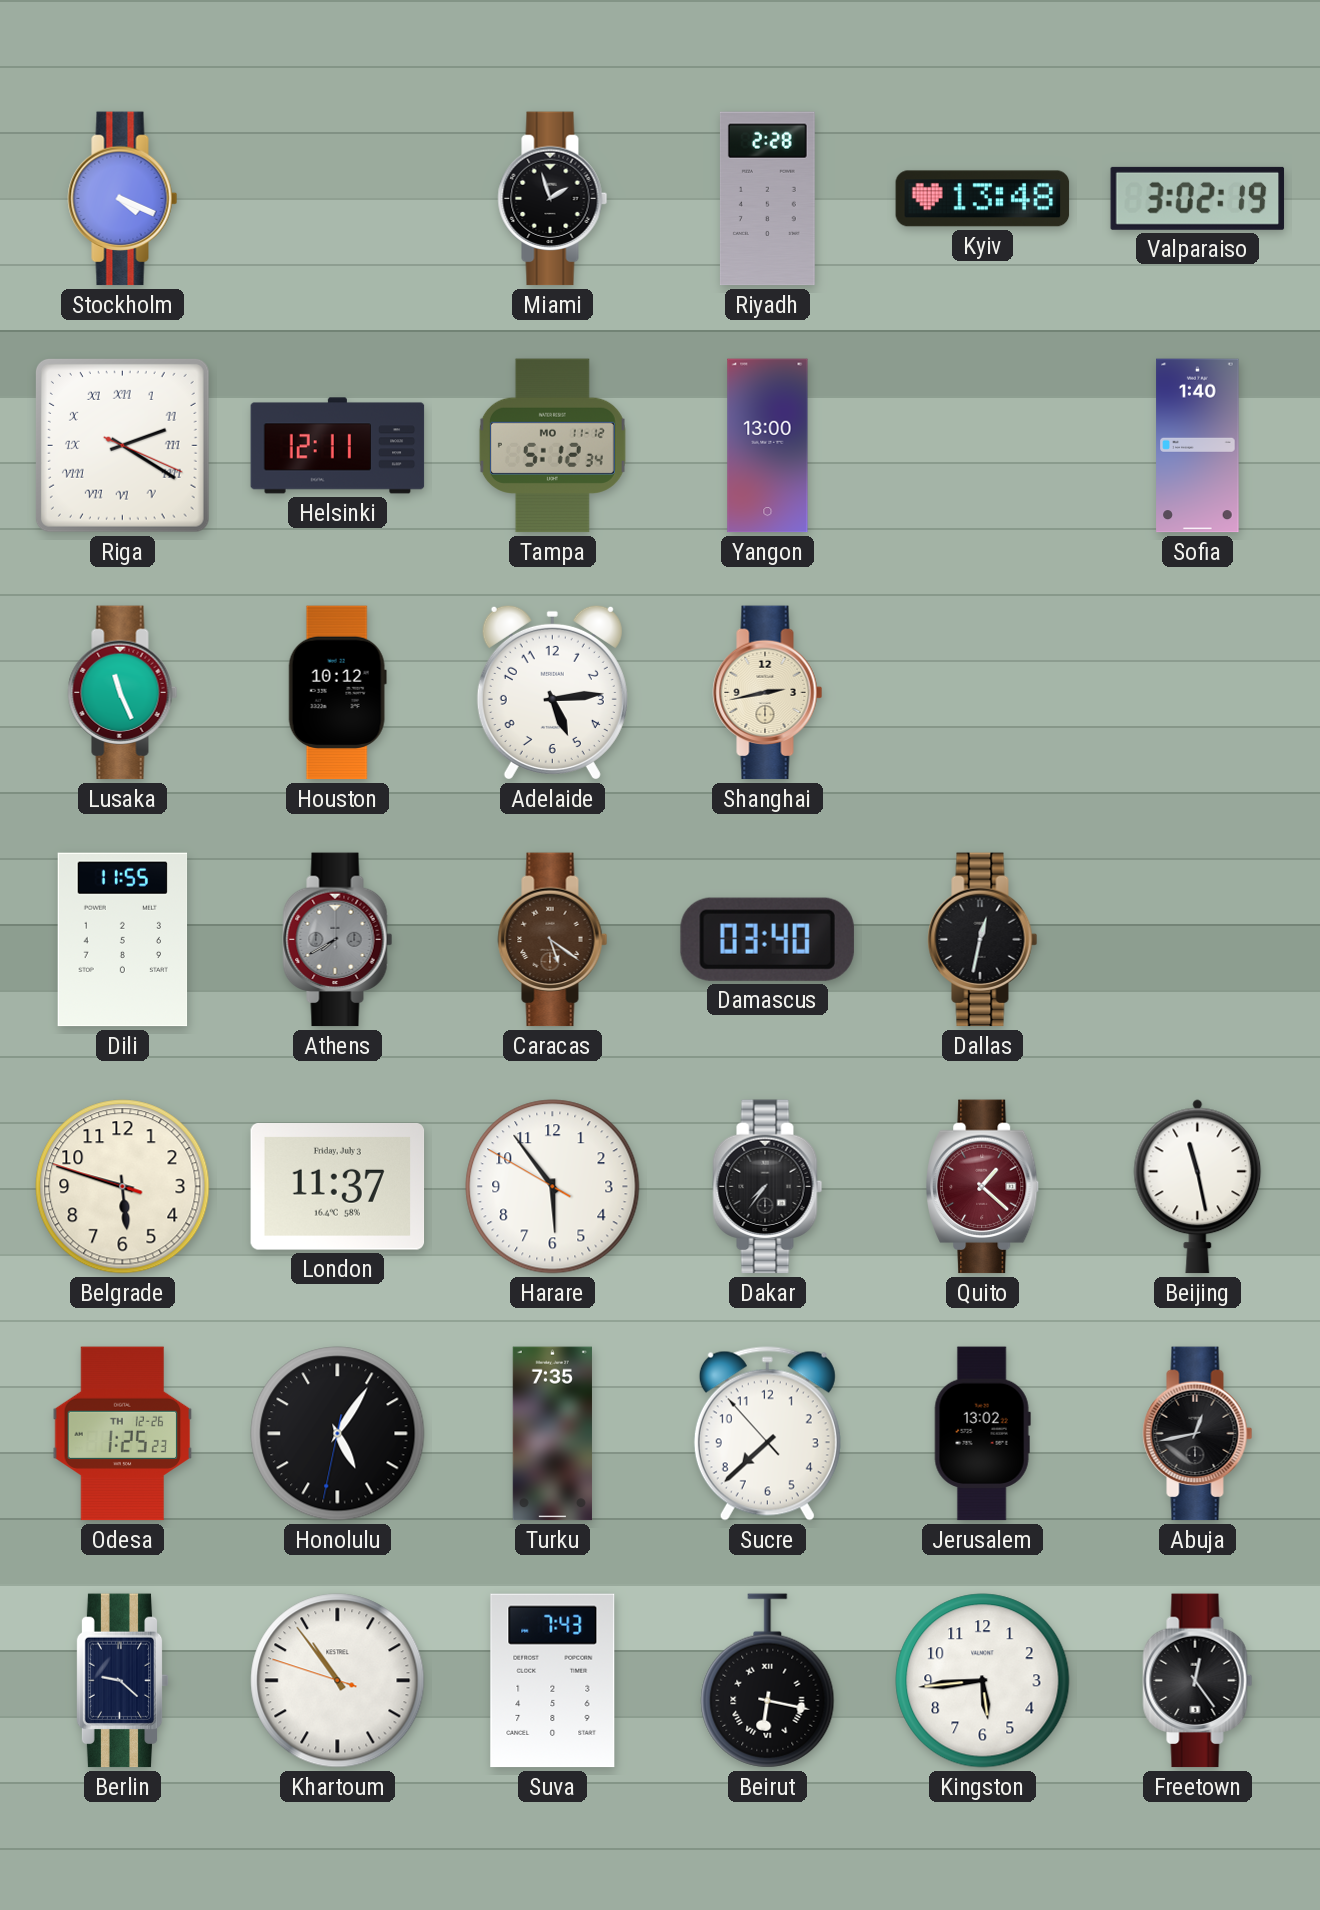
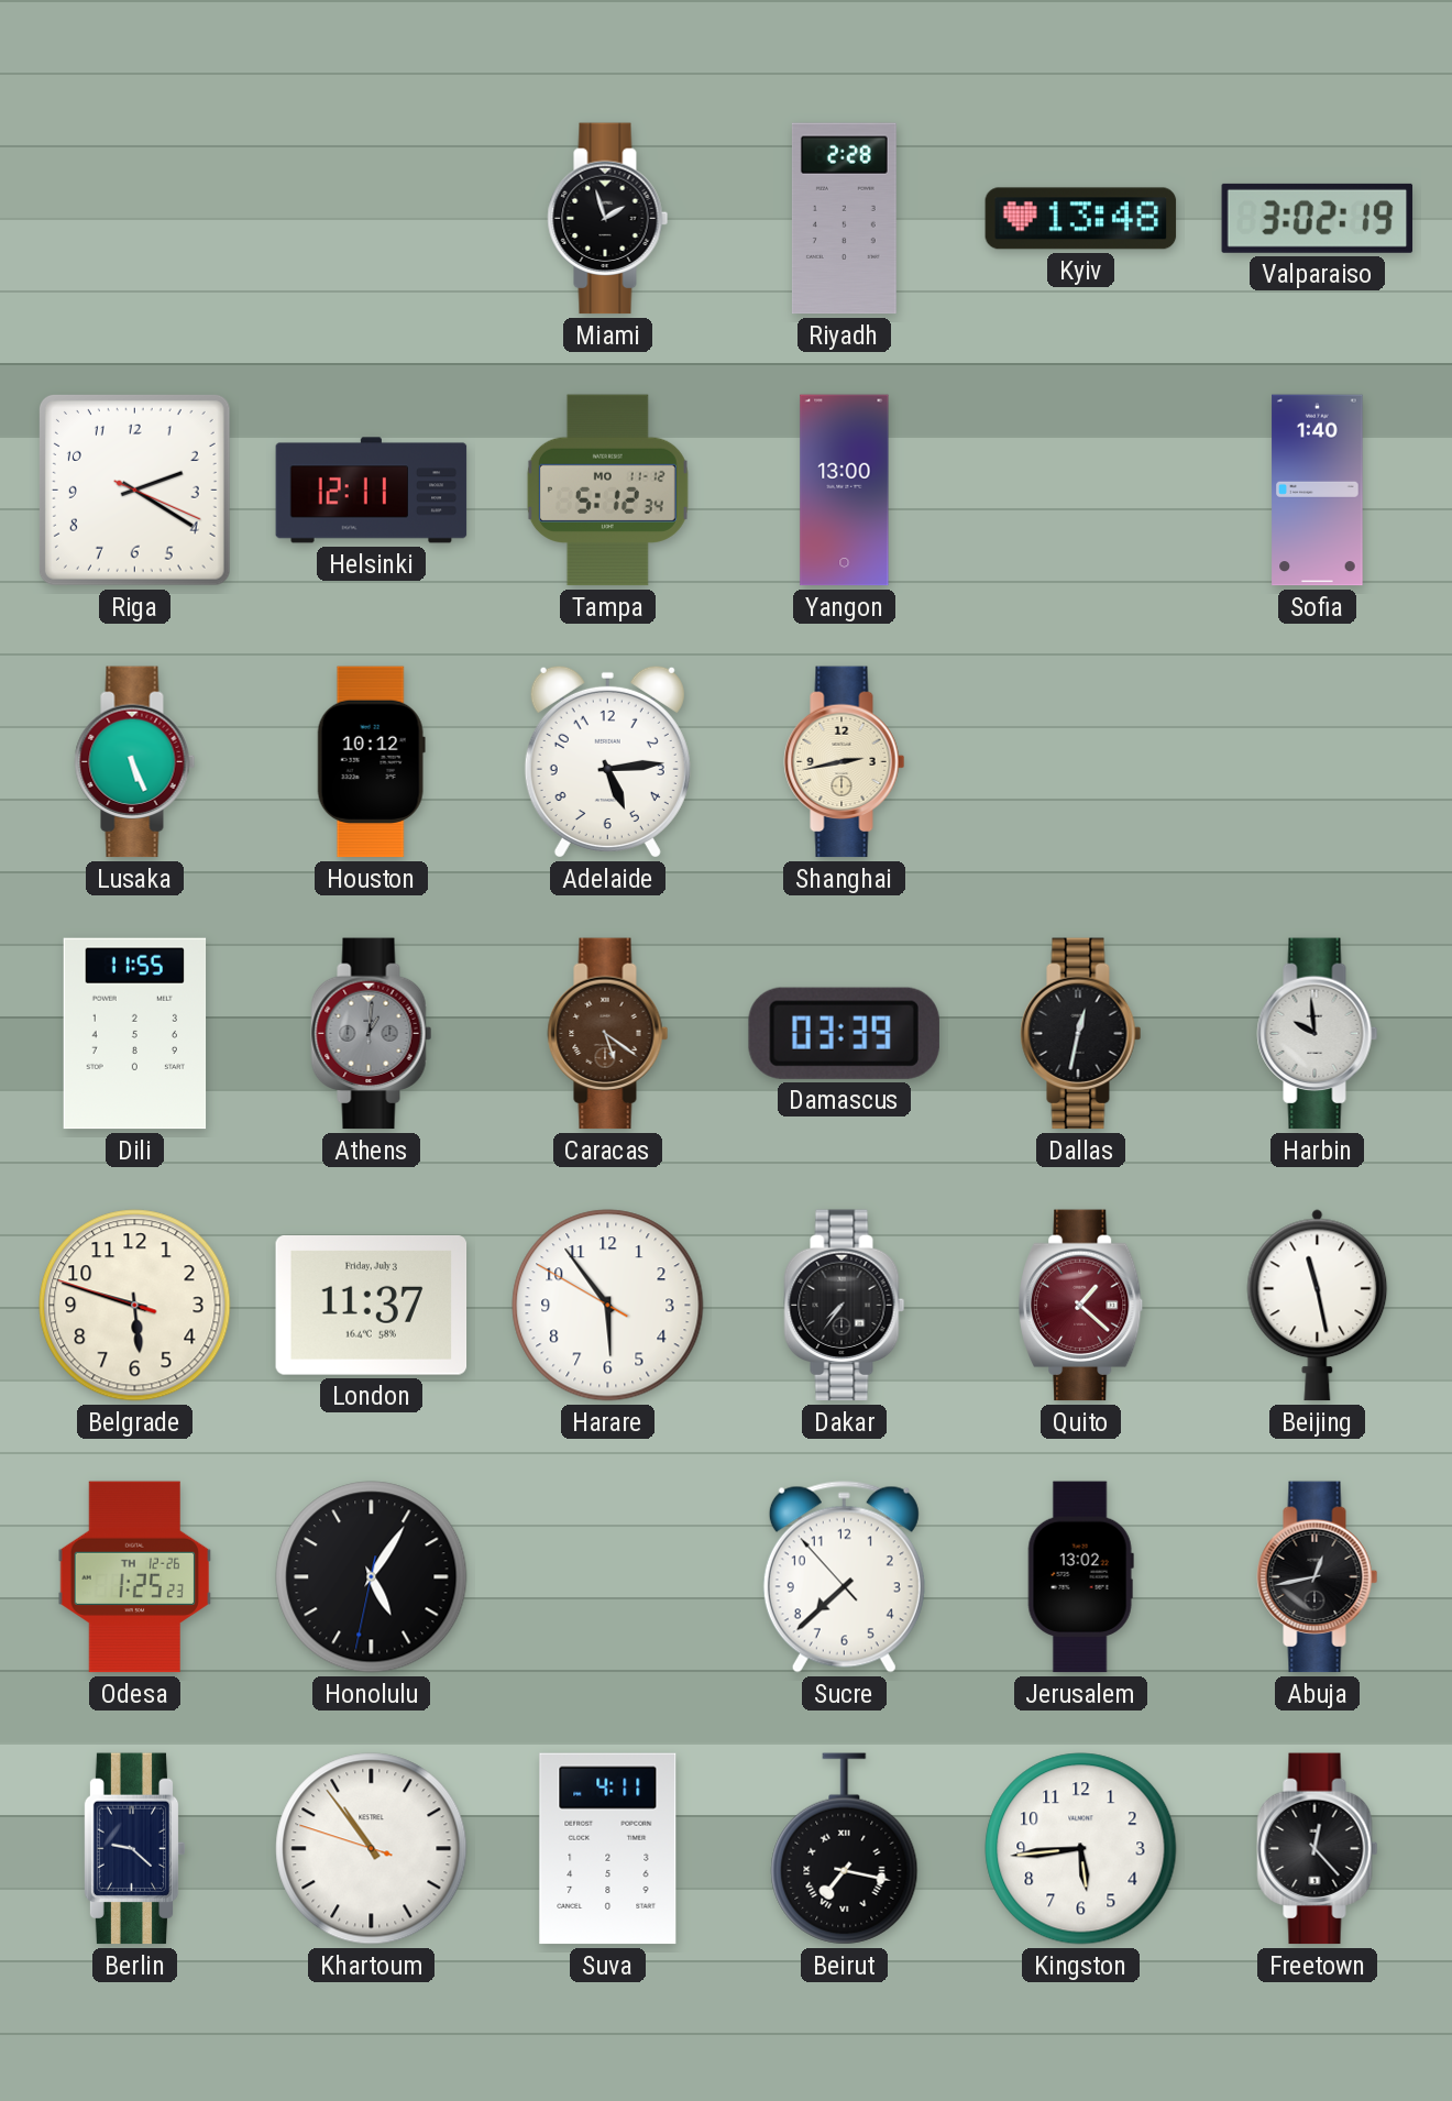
Stockholm: 4:19 -> none
Riga numerals: Roman -> Arabic
Lusaka: 11:26 -> 5:26
Athens: 7:40 -> 1:01
Damascus: 03:40 -> 03:39
Harbin: none -> 9:59
Turku: 7:35 -> none
Suva: 7:43 -> 4:11
Beirut: 6:17 -> 7:17
Freetown: 12:24 -> 12:23
